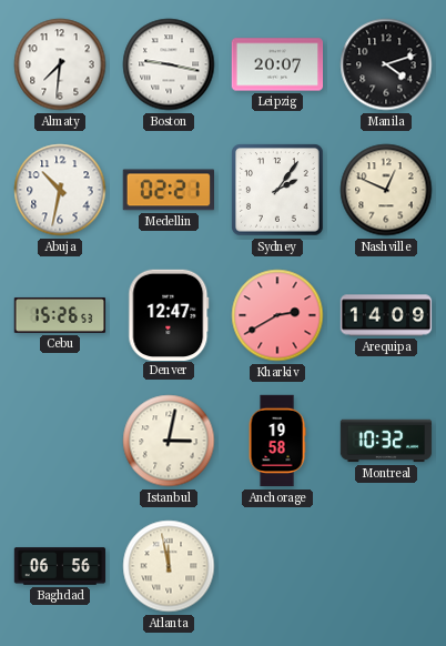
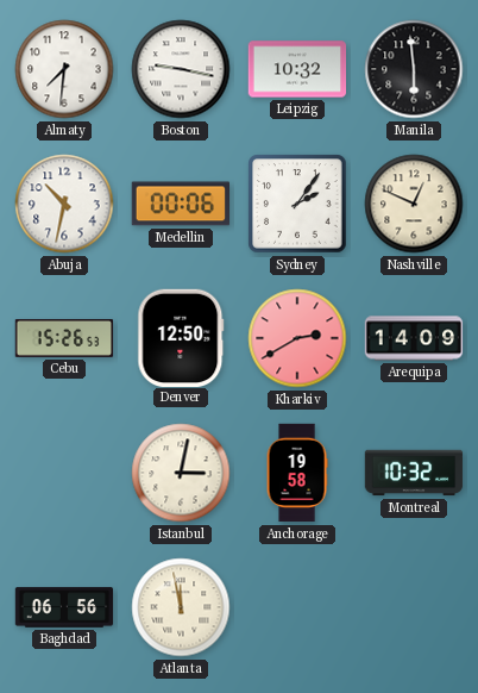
Leipzig: 20:07 -> 10:32
Manila: 4:12 -> 5:59
Medellin: 02:21 -> 00:06
Denver: 12:47 -> 12:50
